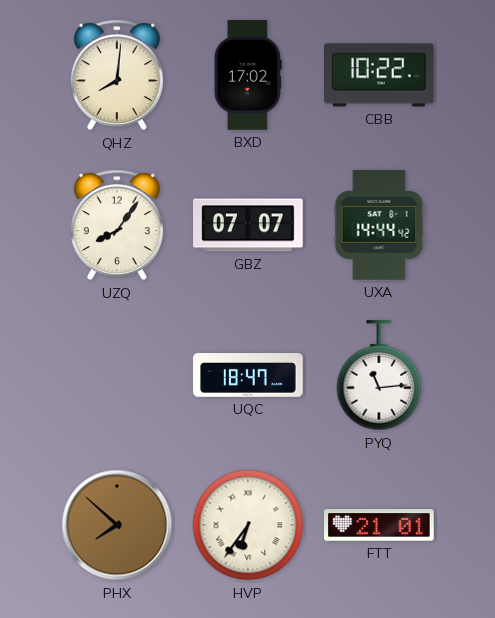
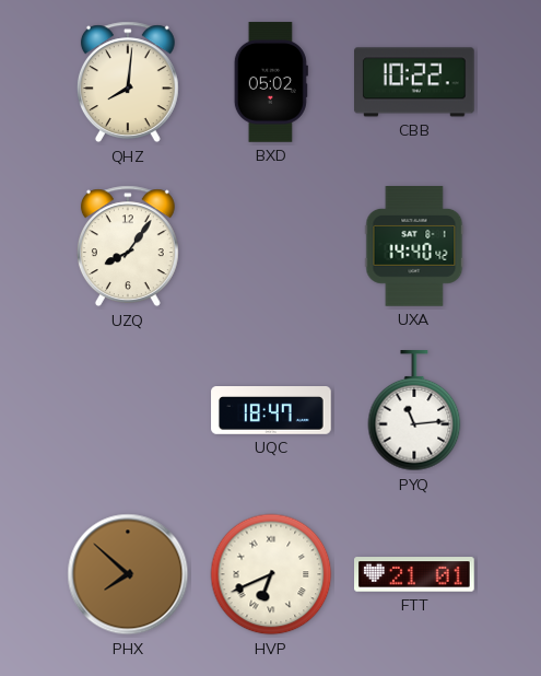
BXD: 17:02 -> 05:02
GBZ: 07:07 -> none
UXA: 14:44 -> 14:40
HVP: 6:36 -> 6:41
